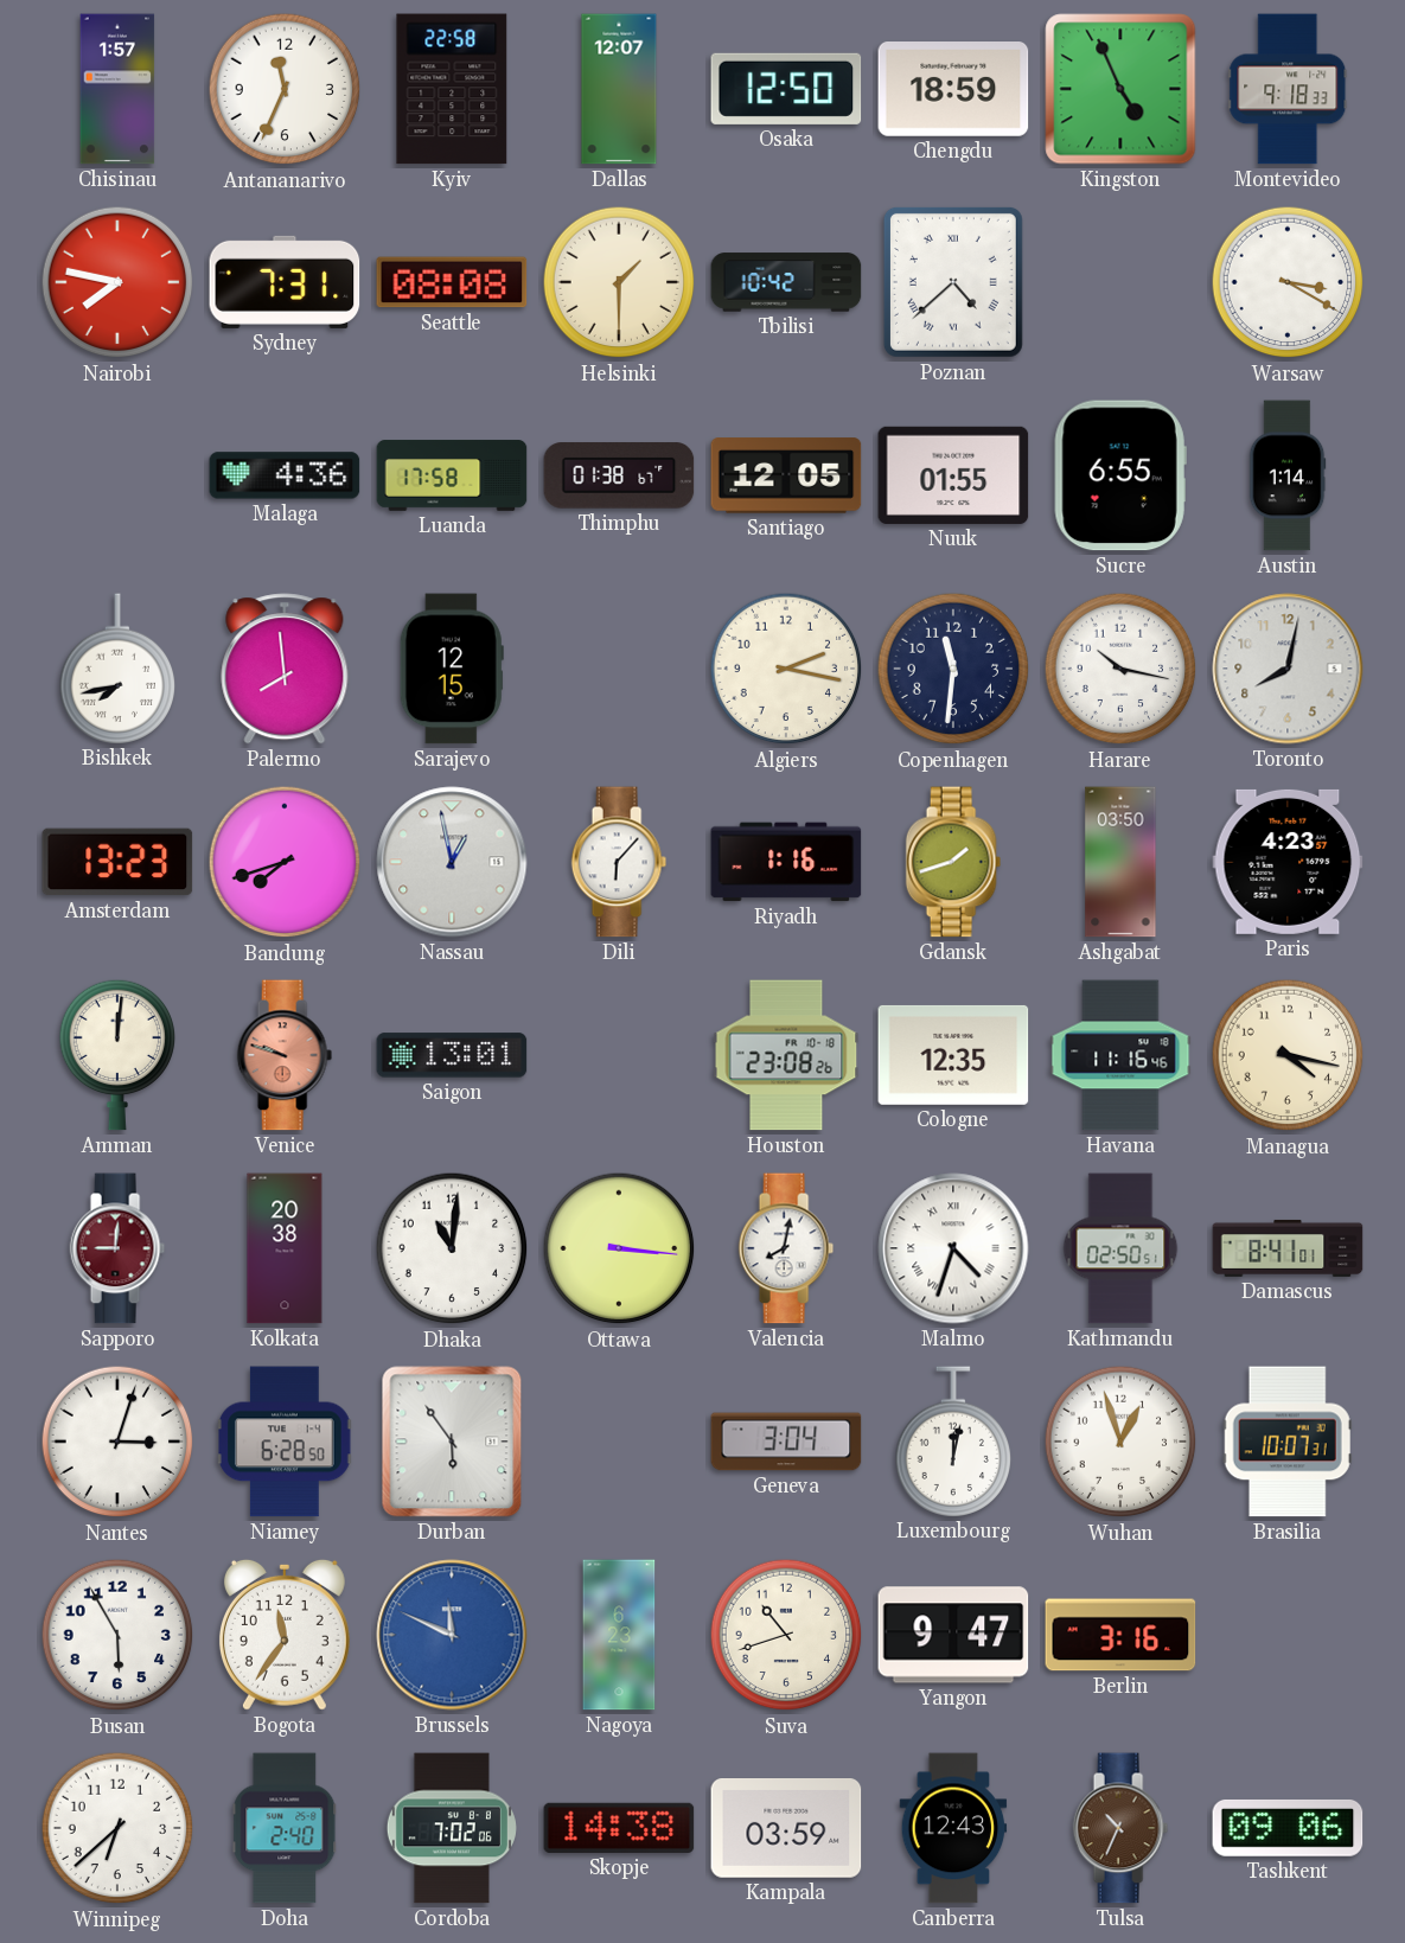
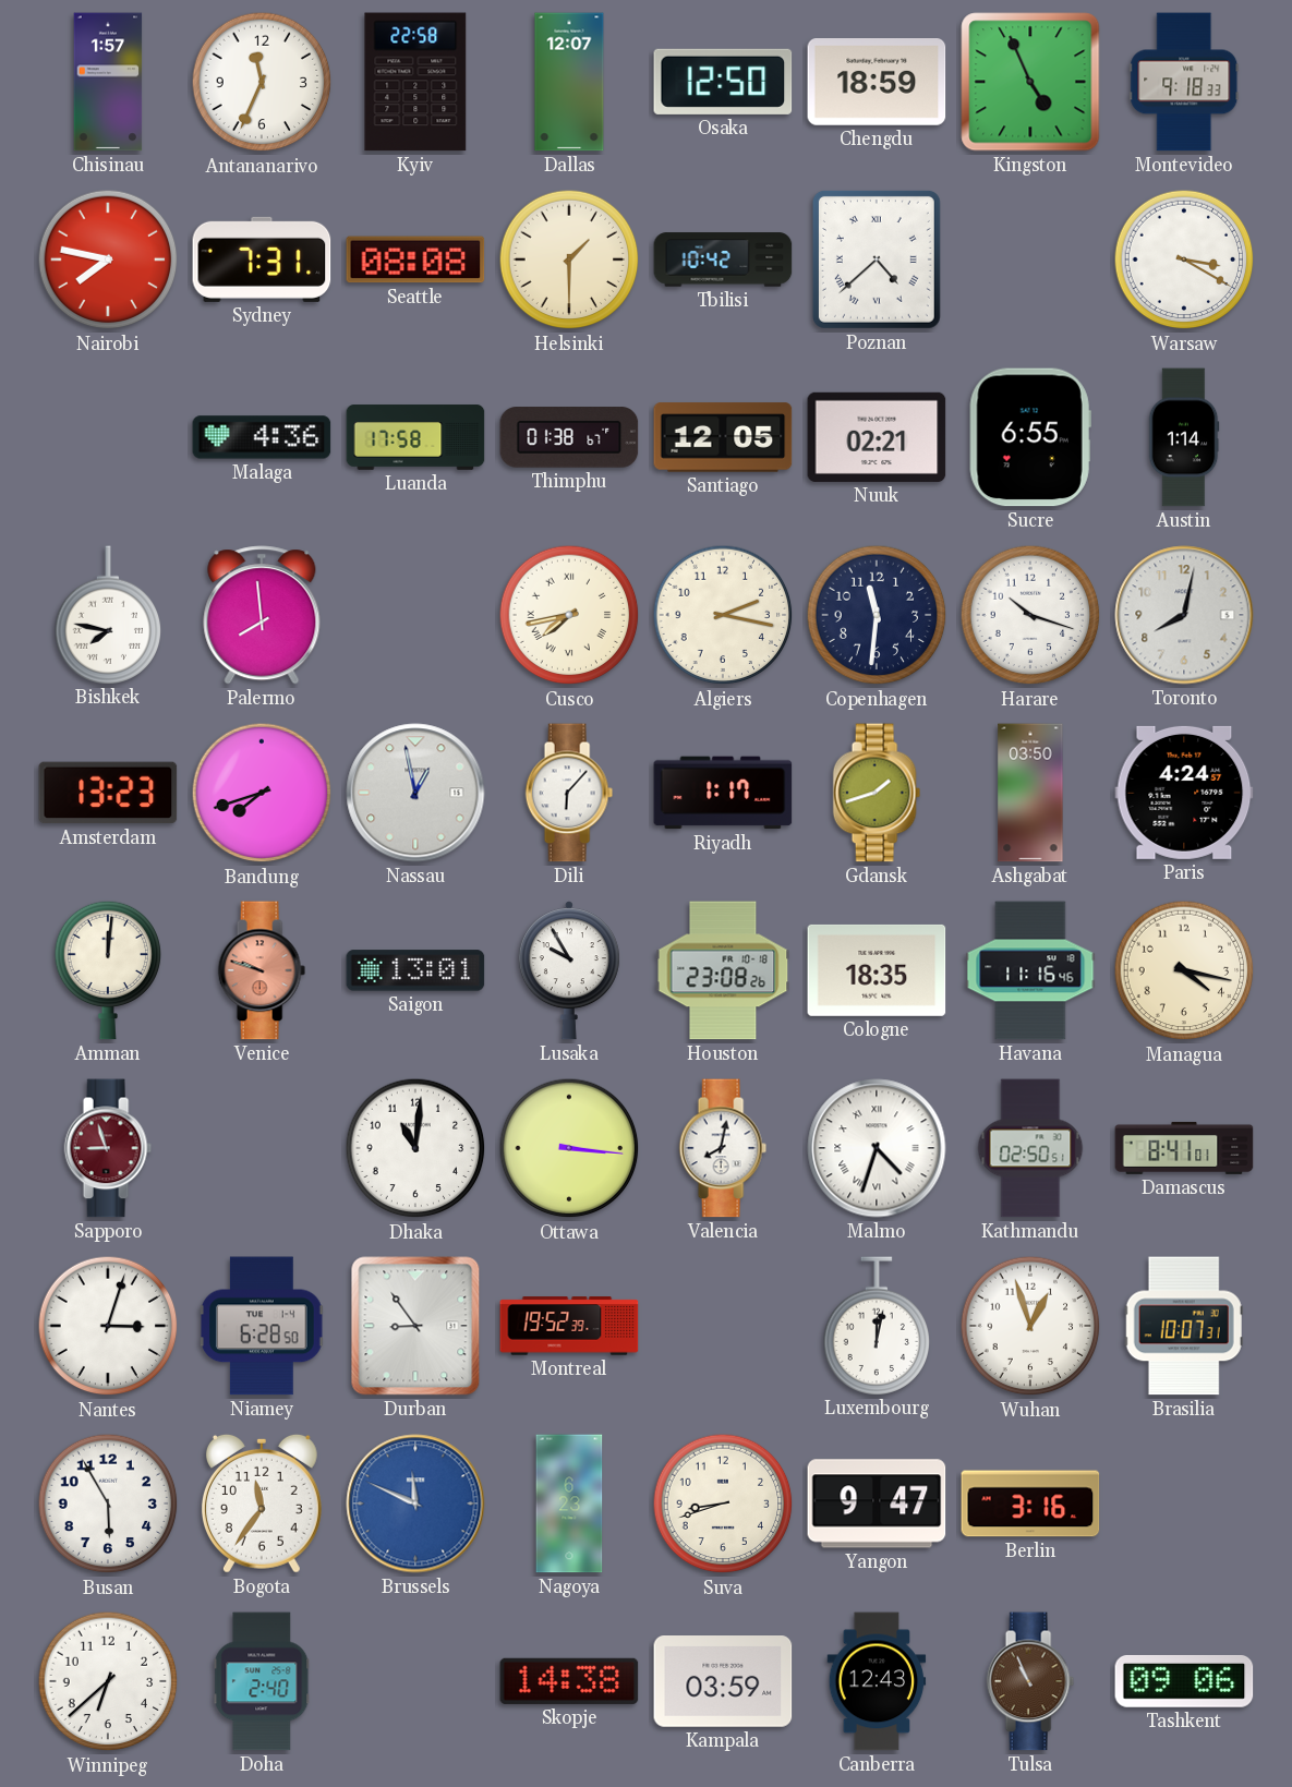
Nuuk: 01:55 -> 02:21
Bishkek: 7:43 -> 7:47
Sarajevo: 12:15 -> none
Cusco: none -> 7:43
Harare: 10:17 -> 10:18
Riyadh: 1:16 -> 1:17
Paris: 4:23 -> 4:24
Lusaka: none -> 9:55
Cologne: 12:35 -> 18:35
Sapporo: 9:01 -> 8:57
Kolkata: 20:38 -> none
Durban: 5:54 -> 8:54
Montreal: none -> 19:52
Geneva: 3:04 -> none
Suva: 10:42 -> 8:42
Cordoba: 7:02 -> none
Tulsa: 10:34 -> 10:56
